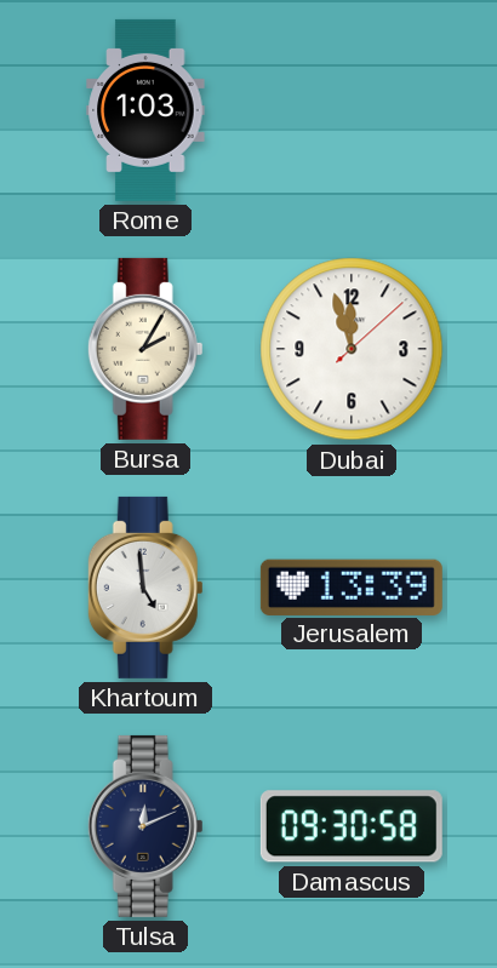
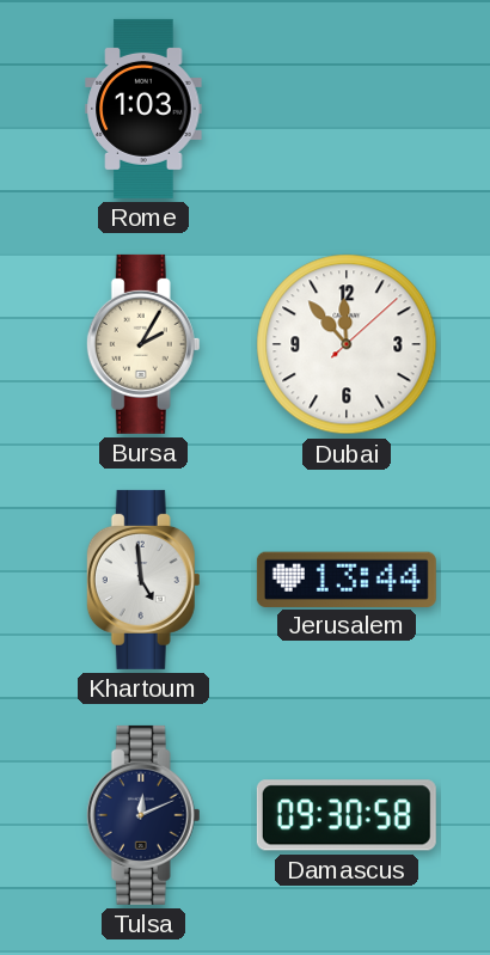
Dubai: 11:57 -> 11:53
Jerusalem: 13:39 -> 13:44
